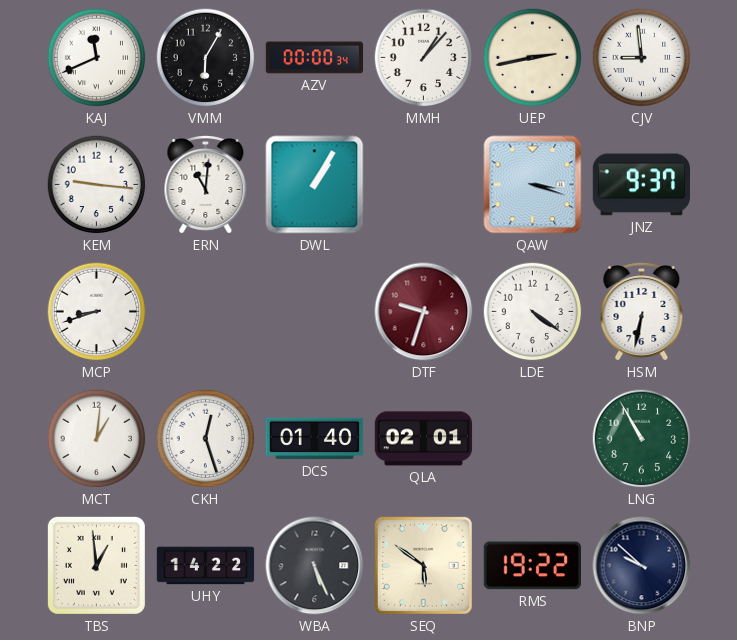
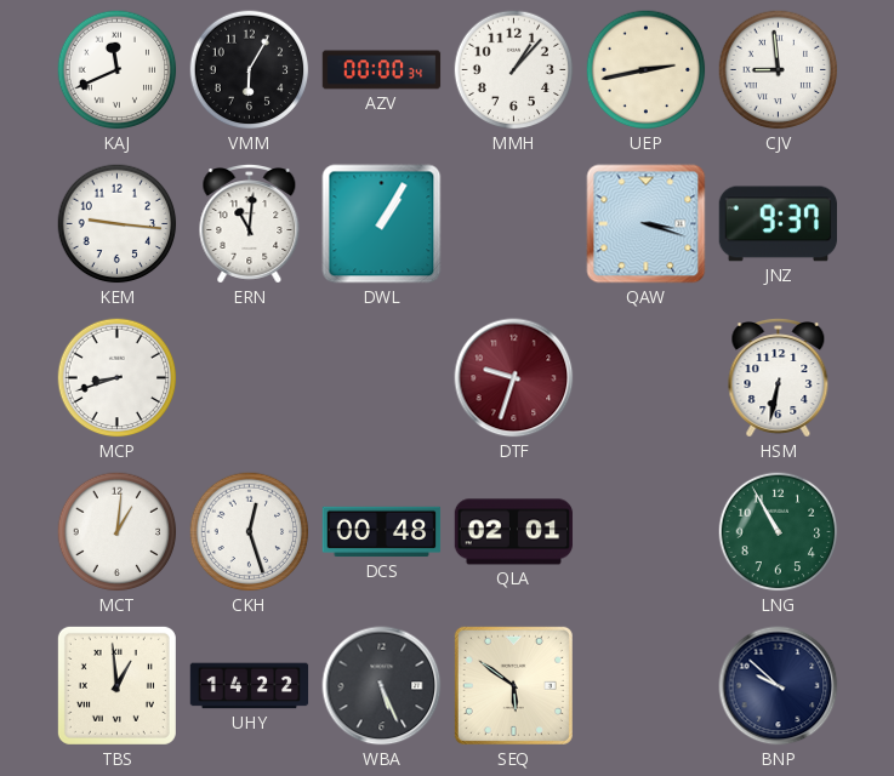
LDE: 4:21 -> none
DCS: 01:40 -> 00:48
RMS: 19:22 -> none
